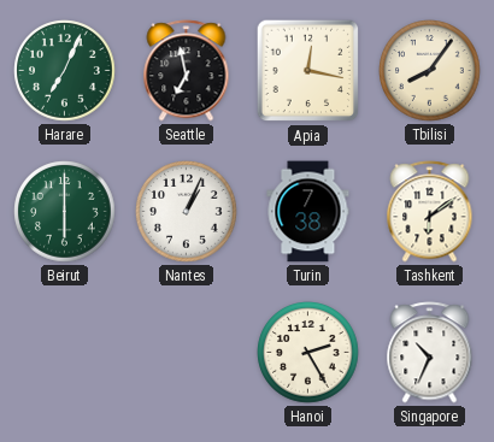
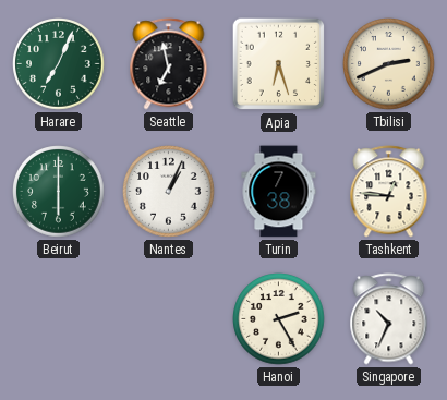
Apia: 12:17 -> 6:27
Tbilisi: 8:06 -> 2:41
Tashkent: 6:09 -> 12:46
